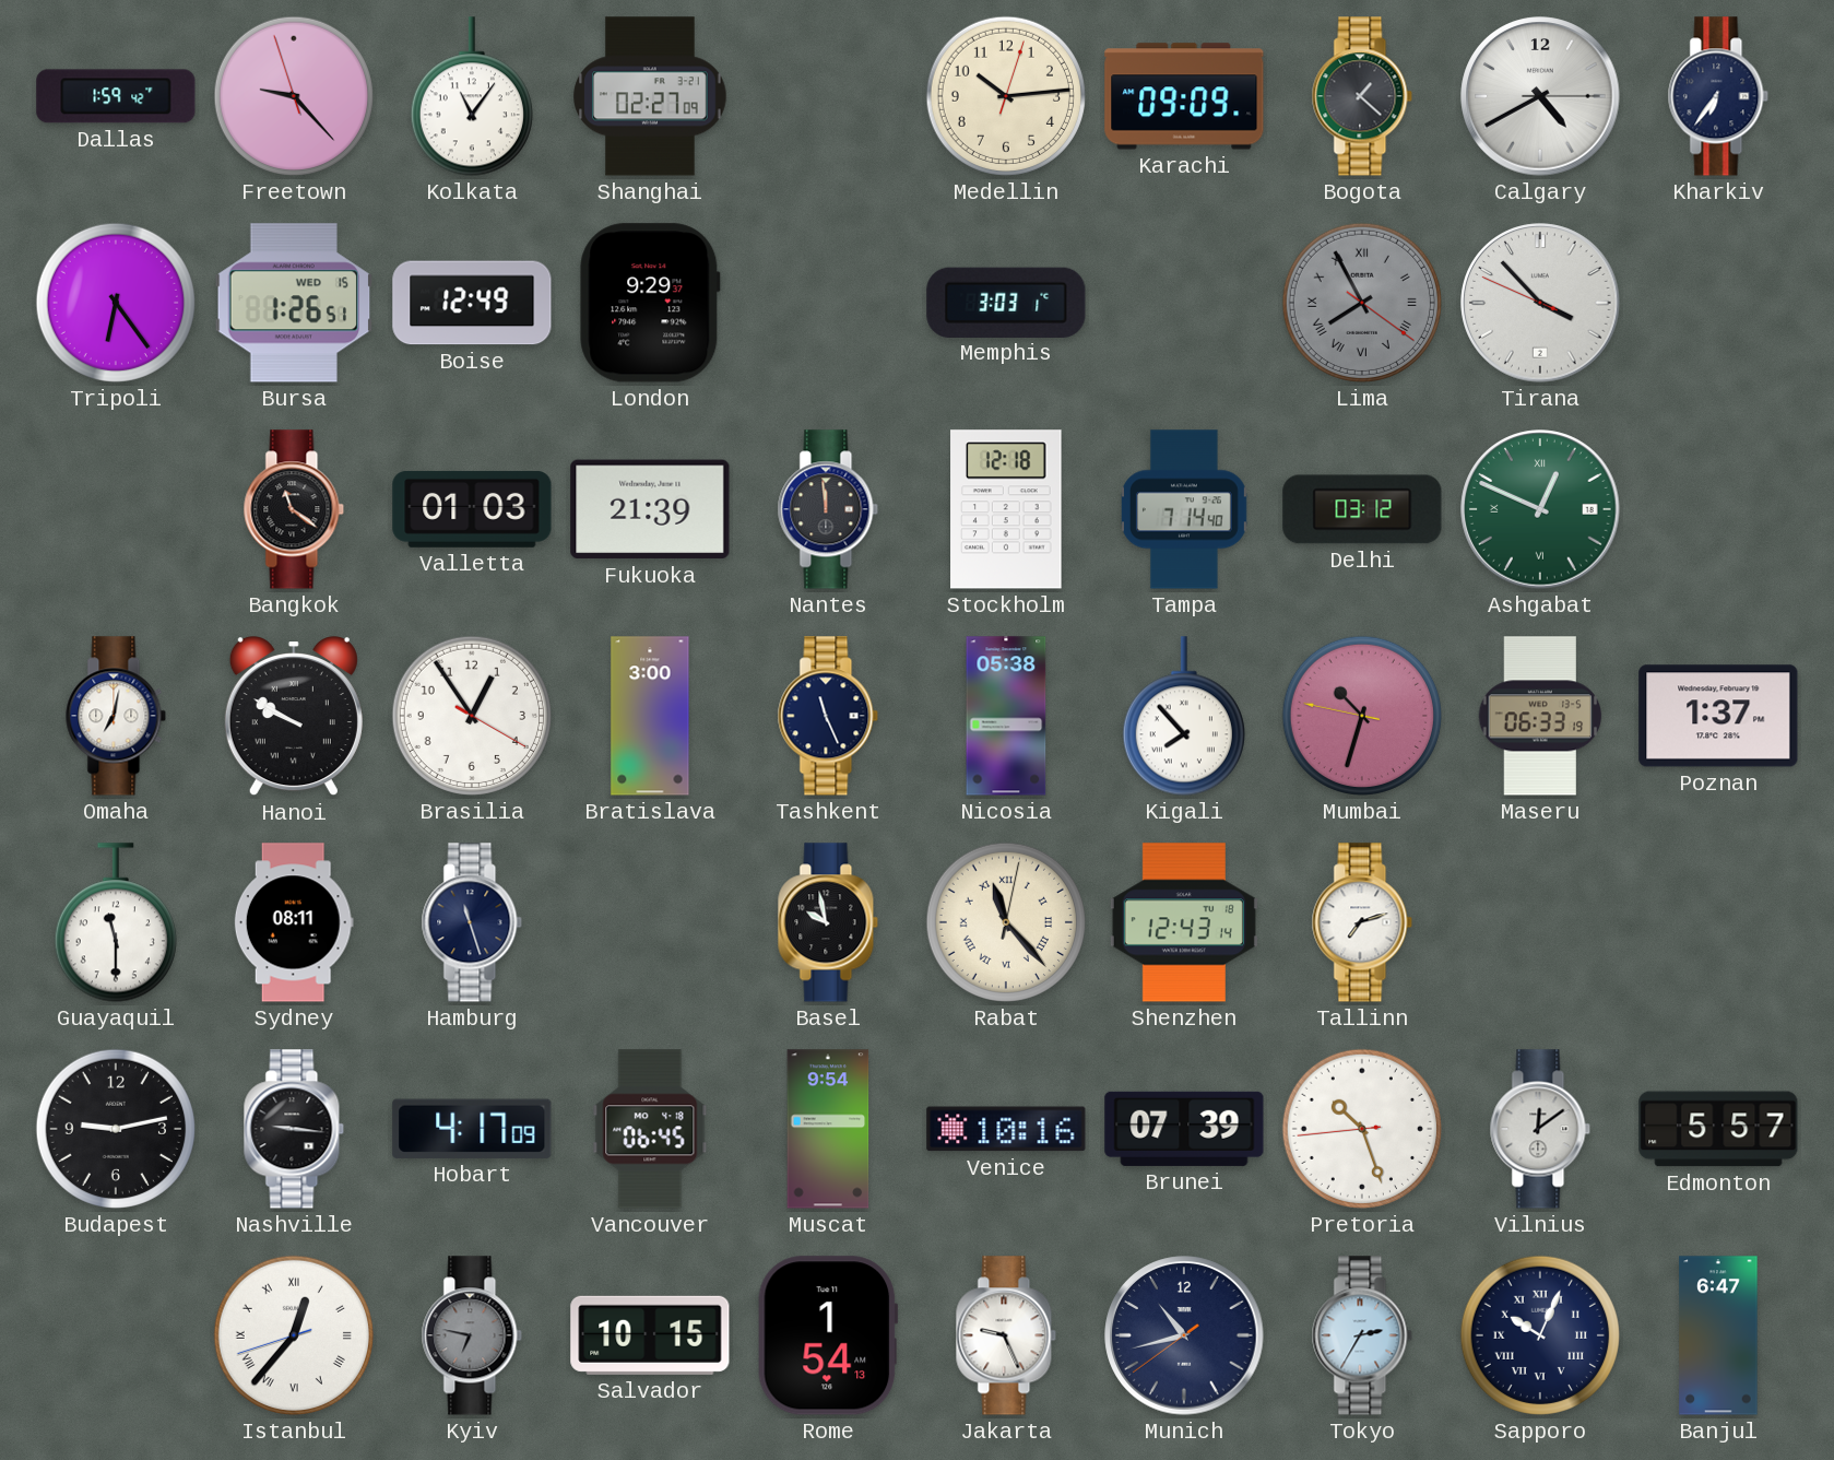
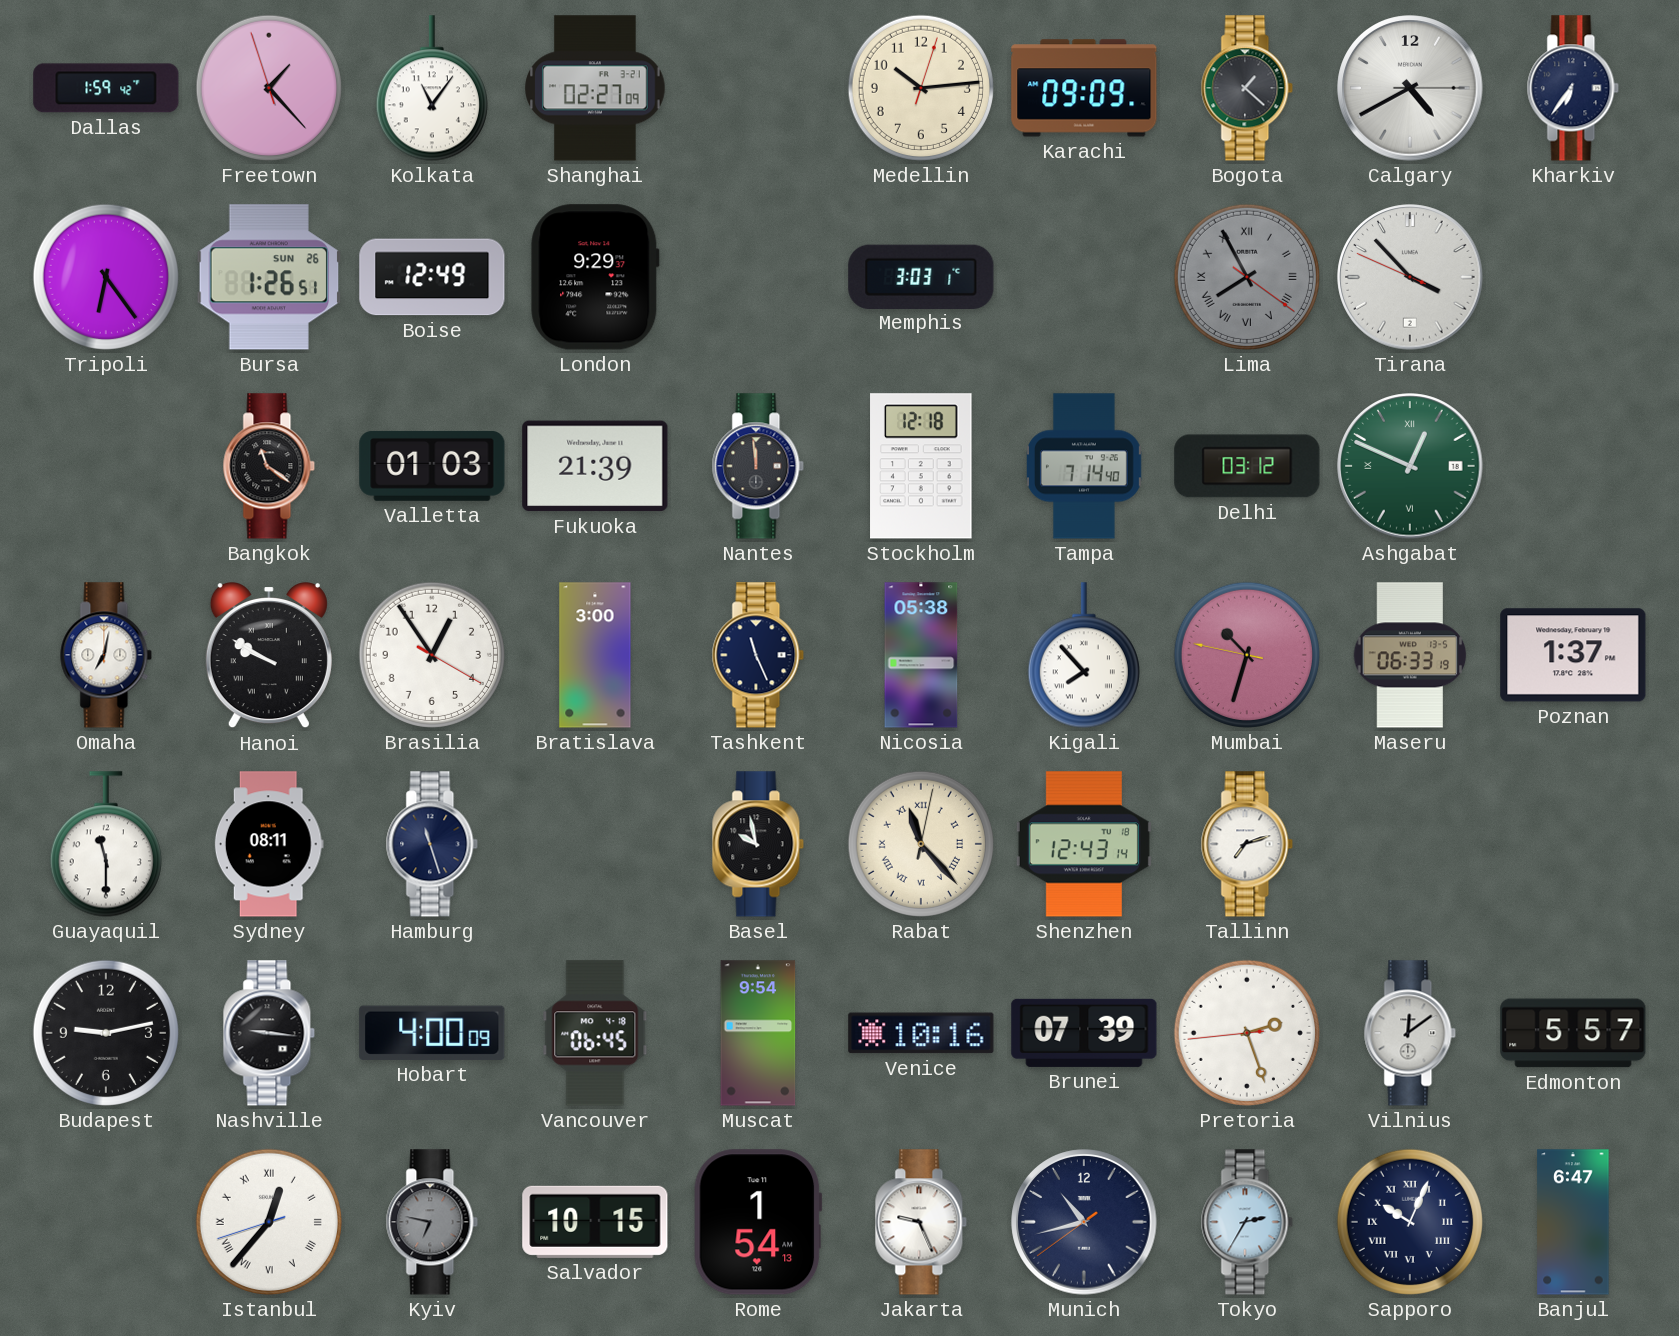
Freetown: 9:22 -> 1:22
Bursa date: WED 15 -> SUN 26
Hobart: 4:17 -> 4:00
Pretoria: 10:26 -> 2:26
